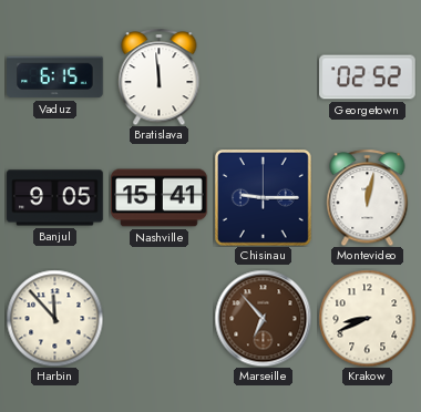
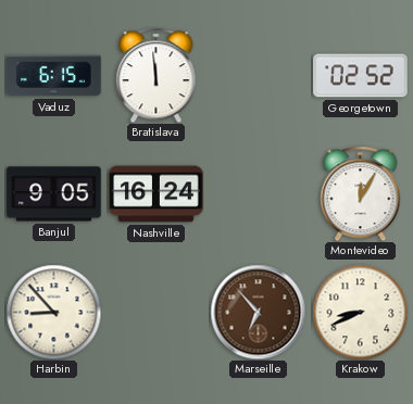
Nashville: 15:41 -> 16:24
Chisinau: 9:15 -> none
Montevideo: 12:02 -> 12:05
Harbin: 11:53 -> 8:53
